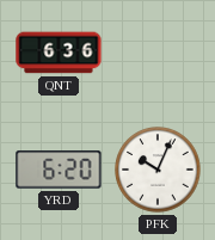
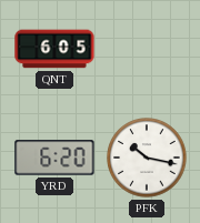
QNT: 6:36 -> 6:05
PFK: 10:04 -> 10:17
